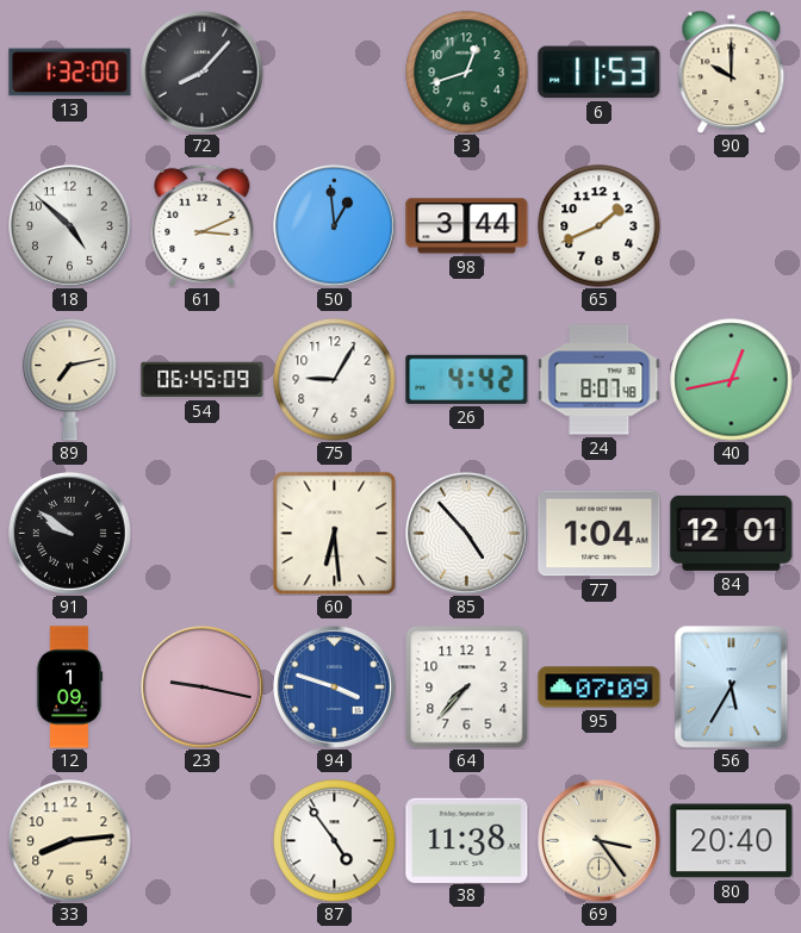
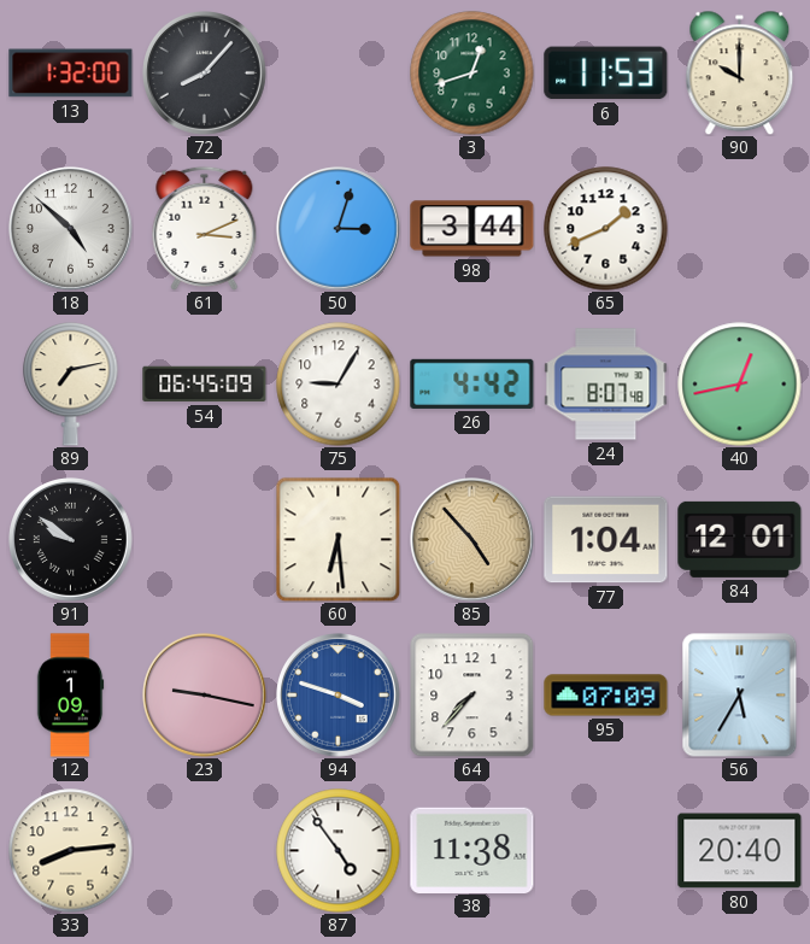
50: 12:59 -> 3:03
85 dial: white -> champagne
69: 3:24 -> none
